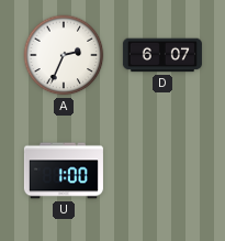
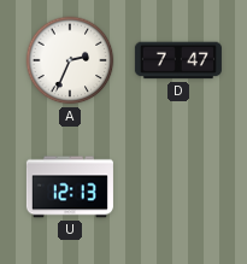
D: 6:07 -> 7:47
U: 1:00 -> 12:13
